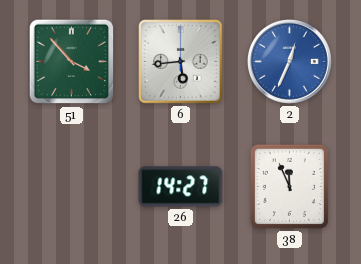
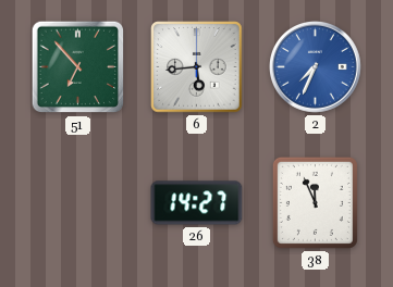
51: 3:53 -> 6:53
2: 12:34 -> 7:34
